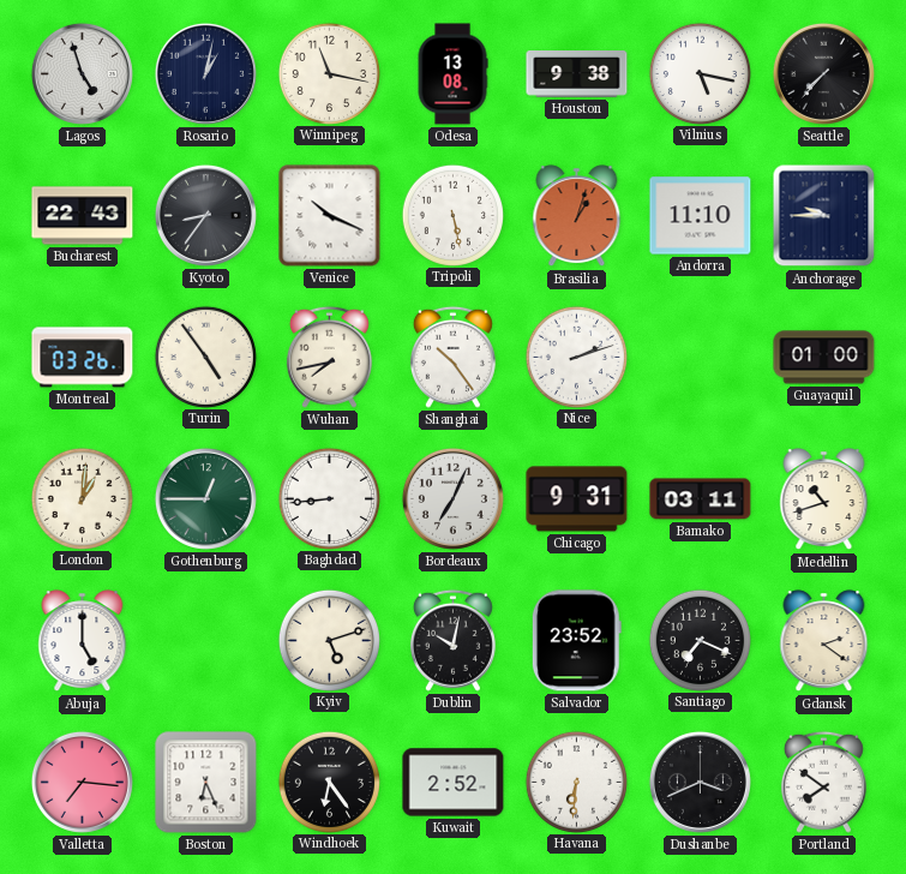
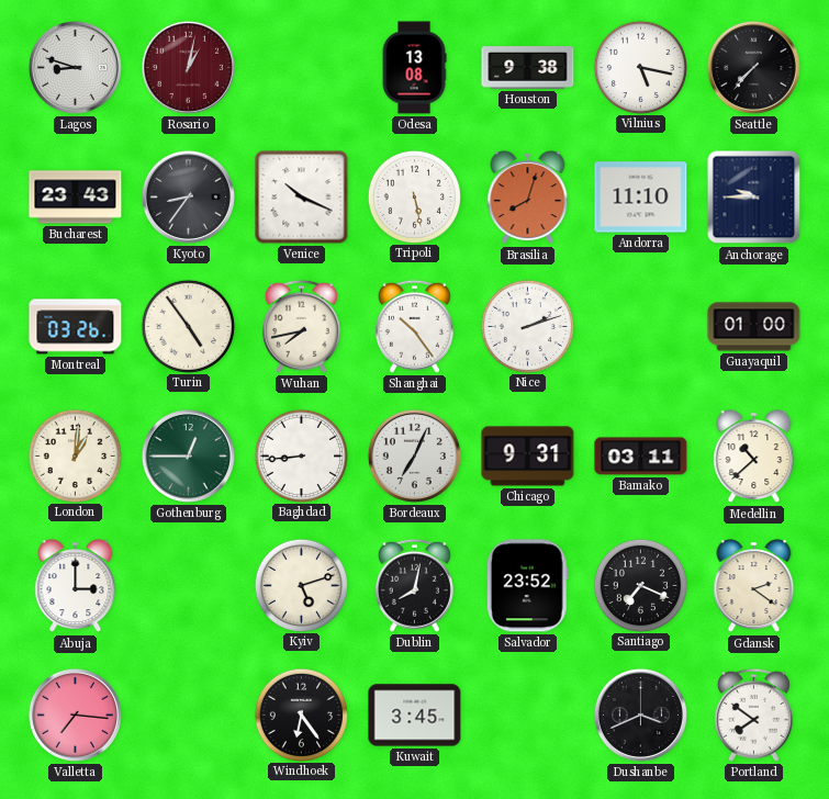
Lagos: 4:57 -> 8:48
Rosario dial: navy -> burgundy
Winnipeg: 11:17 -> none
Bucharest: 22:43 -> 23:43
Brasilia: 1:03 -> 8:03
Medellin: 10:42 -> 10:38
Abuja: 5:00 -> 3:00
Dublin: 10:02 -> 8:02
Boston: 6:26 -> none
Kuwait: 2:52 -> 3:45
Havana: 6:31 -> none
